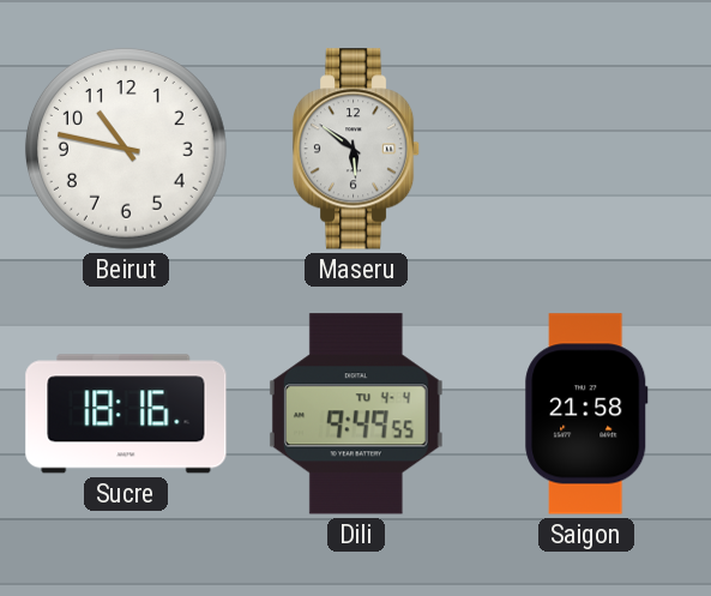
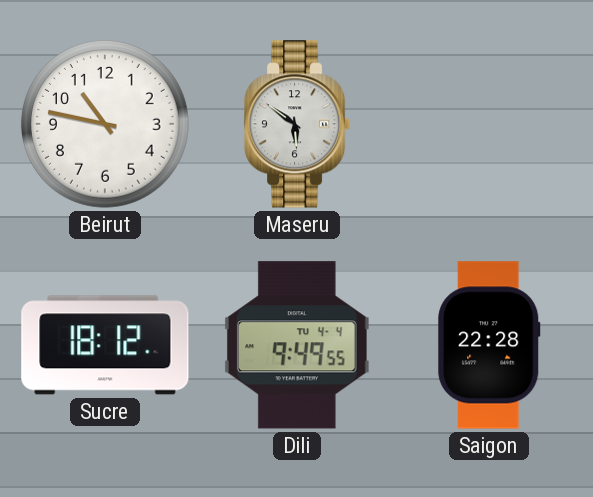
Sucre: 18:16 -> 18:12
Saigon: 21:58 -> 22:28
